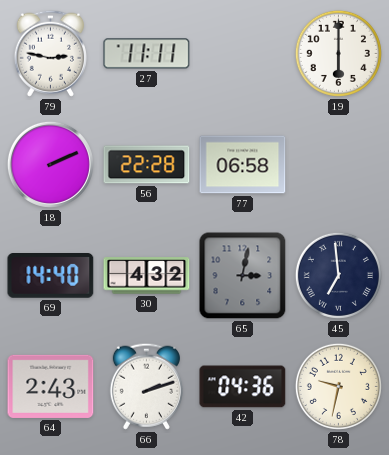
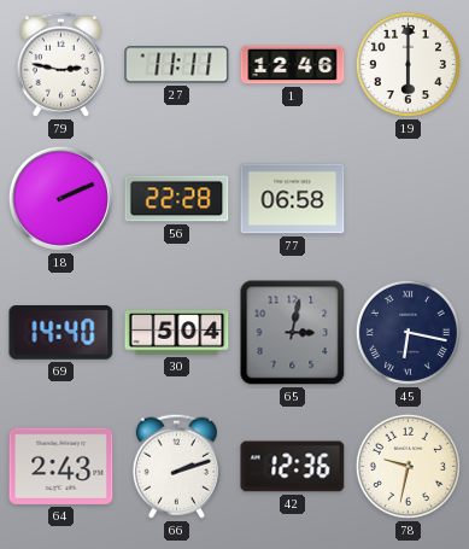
1: none -> 12:46
30: 4:32 -> 5:04
45: 6:59 -> 6:17
42: 04:36 -> 12:36
